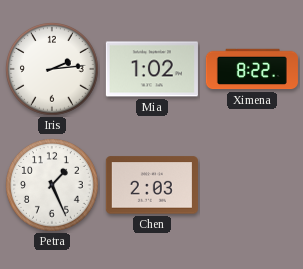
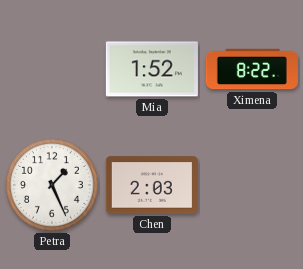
Iris: 2:14 -> none
Mia: 1:02 -> 1:52
